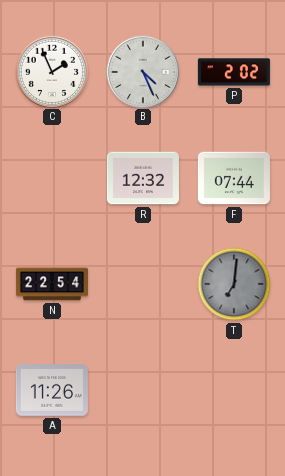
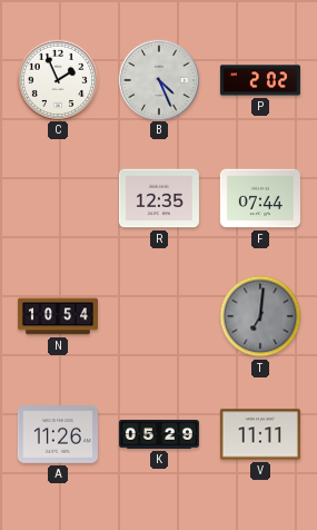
R: 12:32 -> 12:35
N: 22:54 -> 10:54
K: none -> 05:29
V: none -> 11:11
